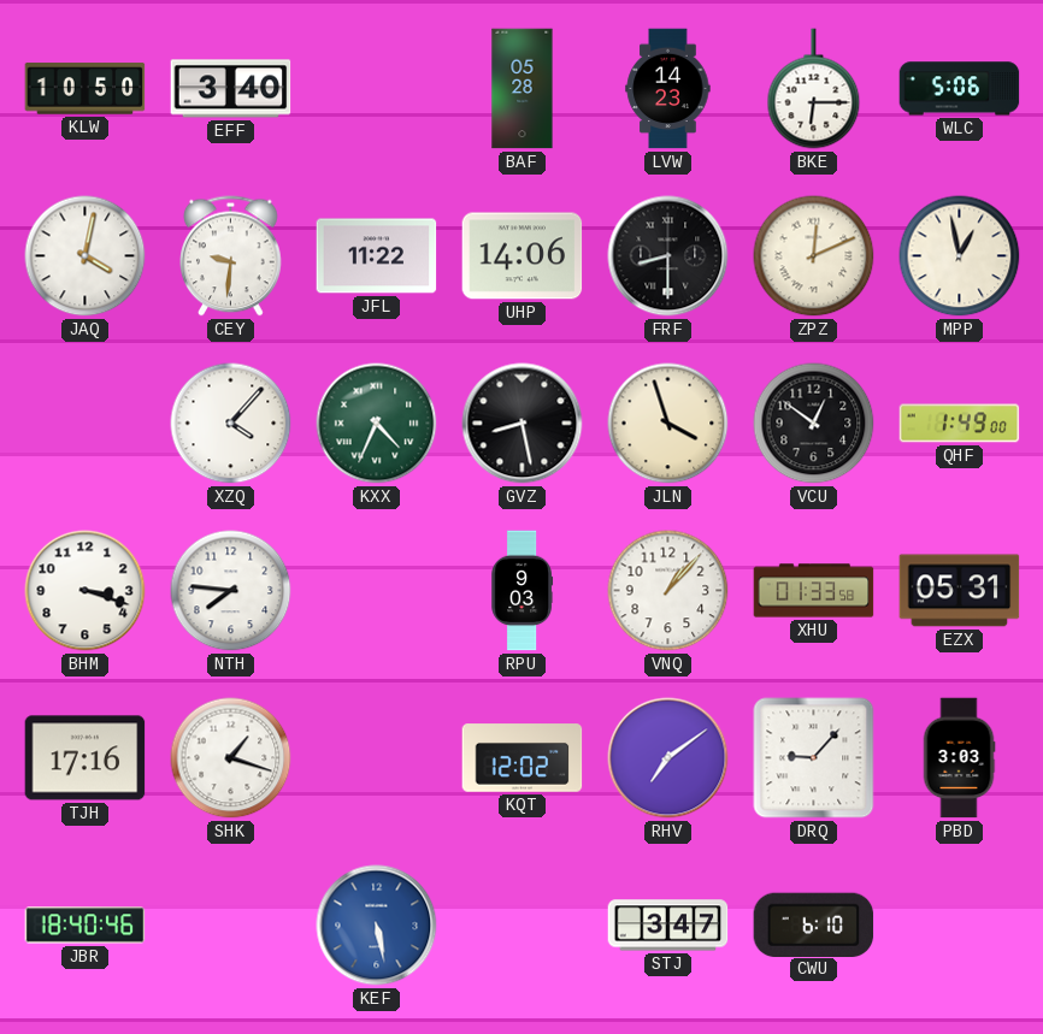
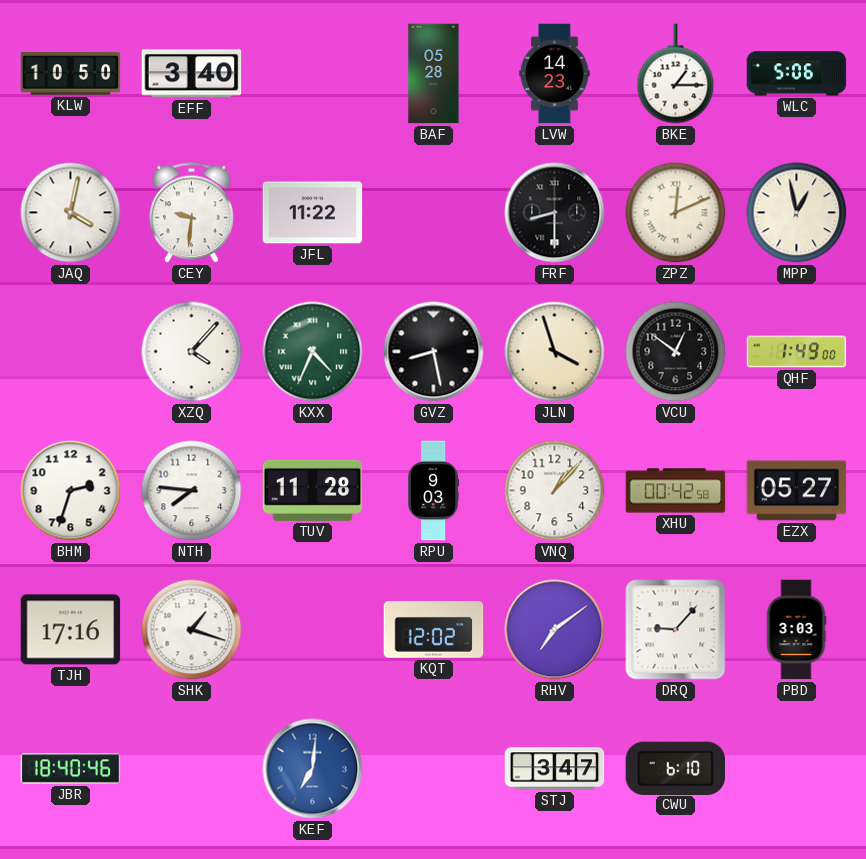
BKE: 6:15 -> 1:15
UHP: 14:06 -> none
BHM: 3:18 -> 2:33
TUV: none -> 11:28
XHU: 01:33 -> 00:42
EZX: 05:31 -> 05:27
KEF: 5:28 -> 7:01
